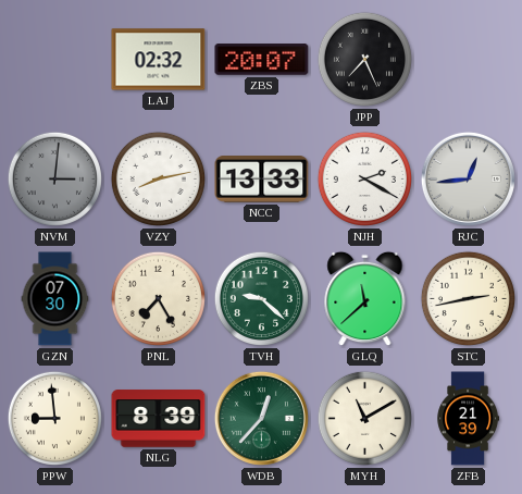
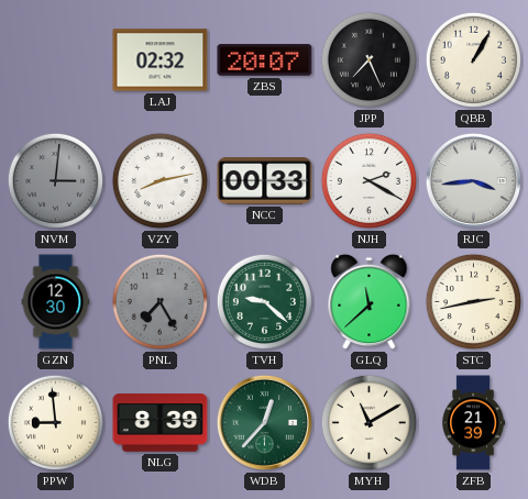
QBB: none -> 1:05
NCC: 13:33 -> 00:33
RJC: 12:44 -> 3:44
GZN: 07:30 -> 12:30
PNL dial: cream -> grey
